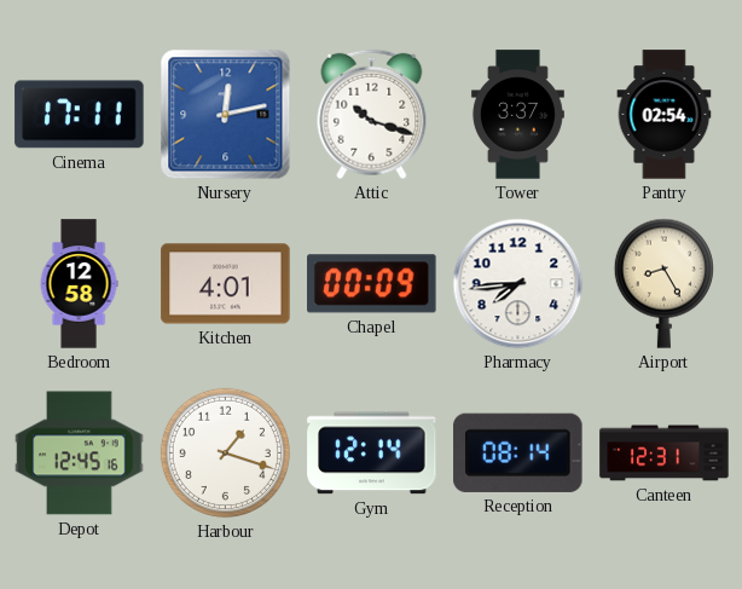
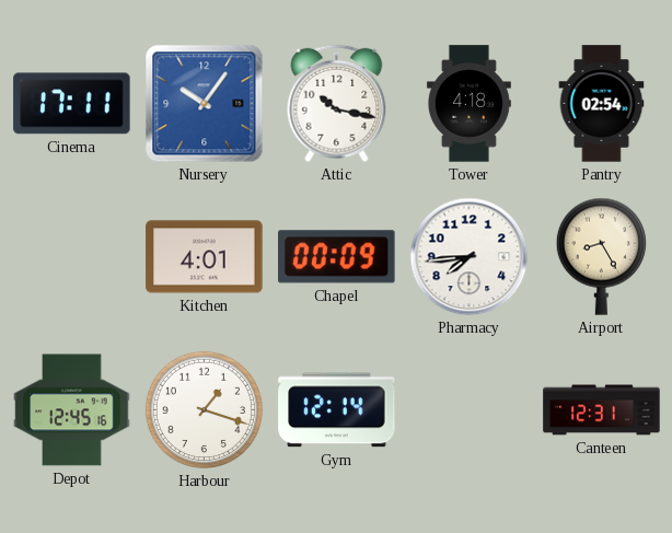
Nursery: 12:13 -> 10:06
Attic: 10:18 -> 10:17
Tower: 3:37 -> 4:18
Bedroom: 12:58 -> none
Reception: 08:14 -> none
